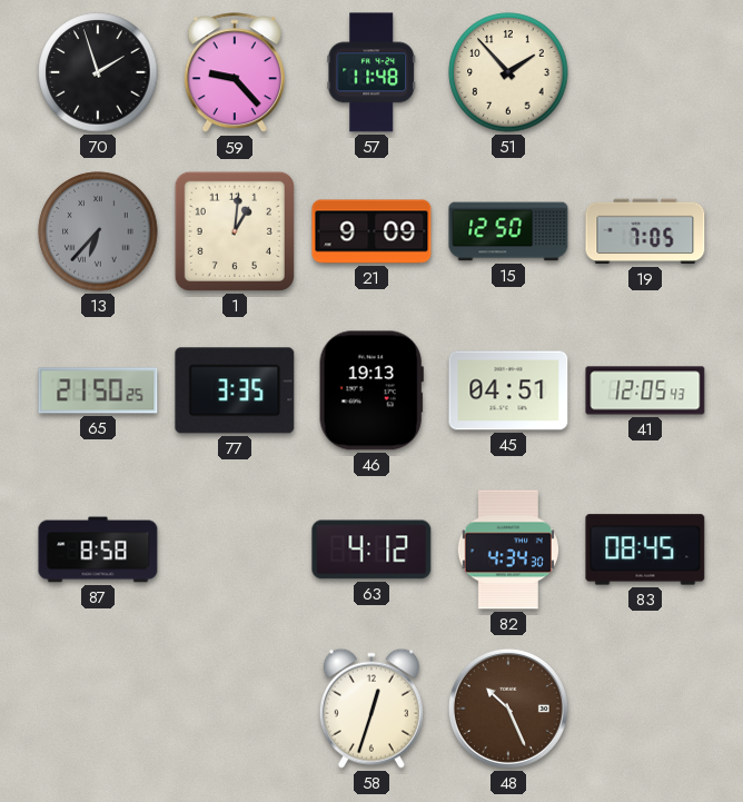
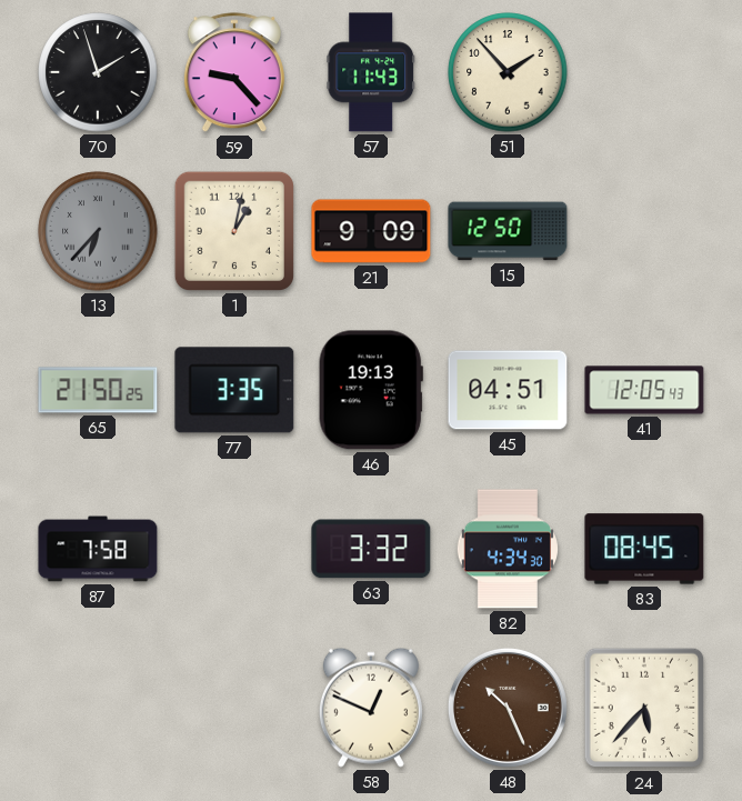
57: 11:48 -> 11:43
1: 1:01 -> 1:02
19: 7:05 -> none
87: 8:58 -> 7:58
63: 4:12 -> 3:32
58: 12:33 -> 12:49
24: none -> 5:37
